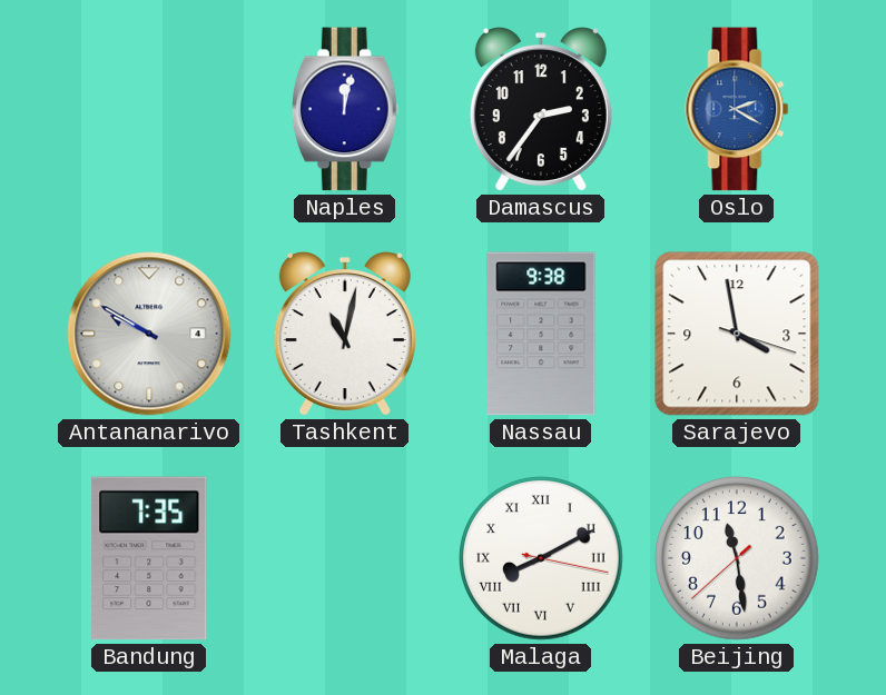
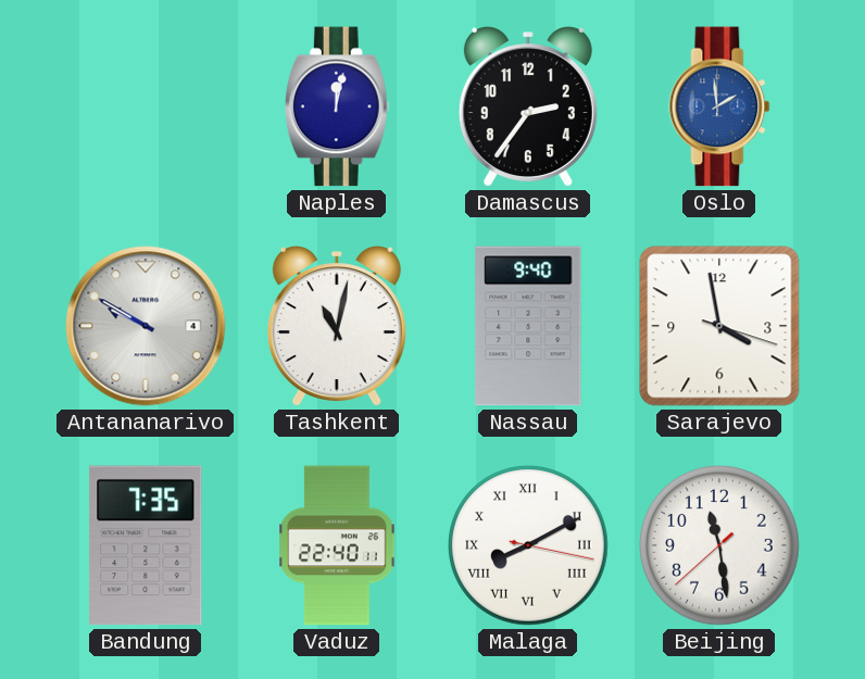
Oslo: 2:20 -> 1:59
Nassau: 9:38 -> 9:40
Vaduz: none -> 22:40
